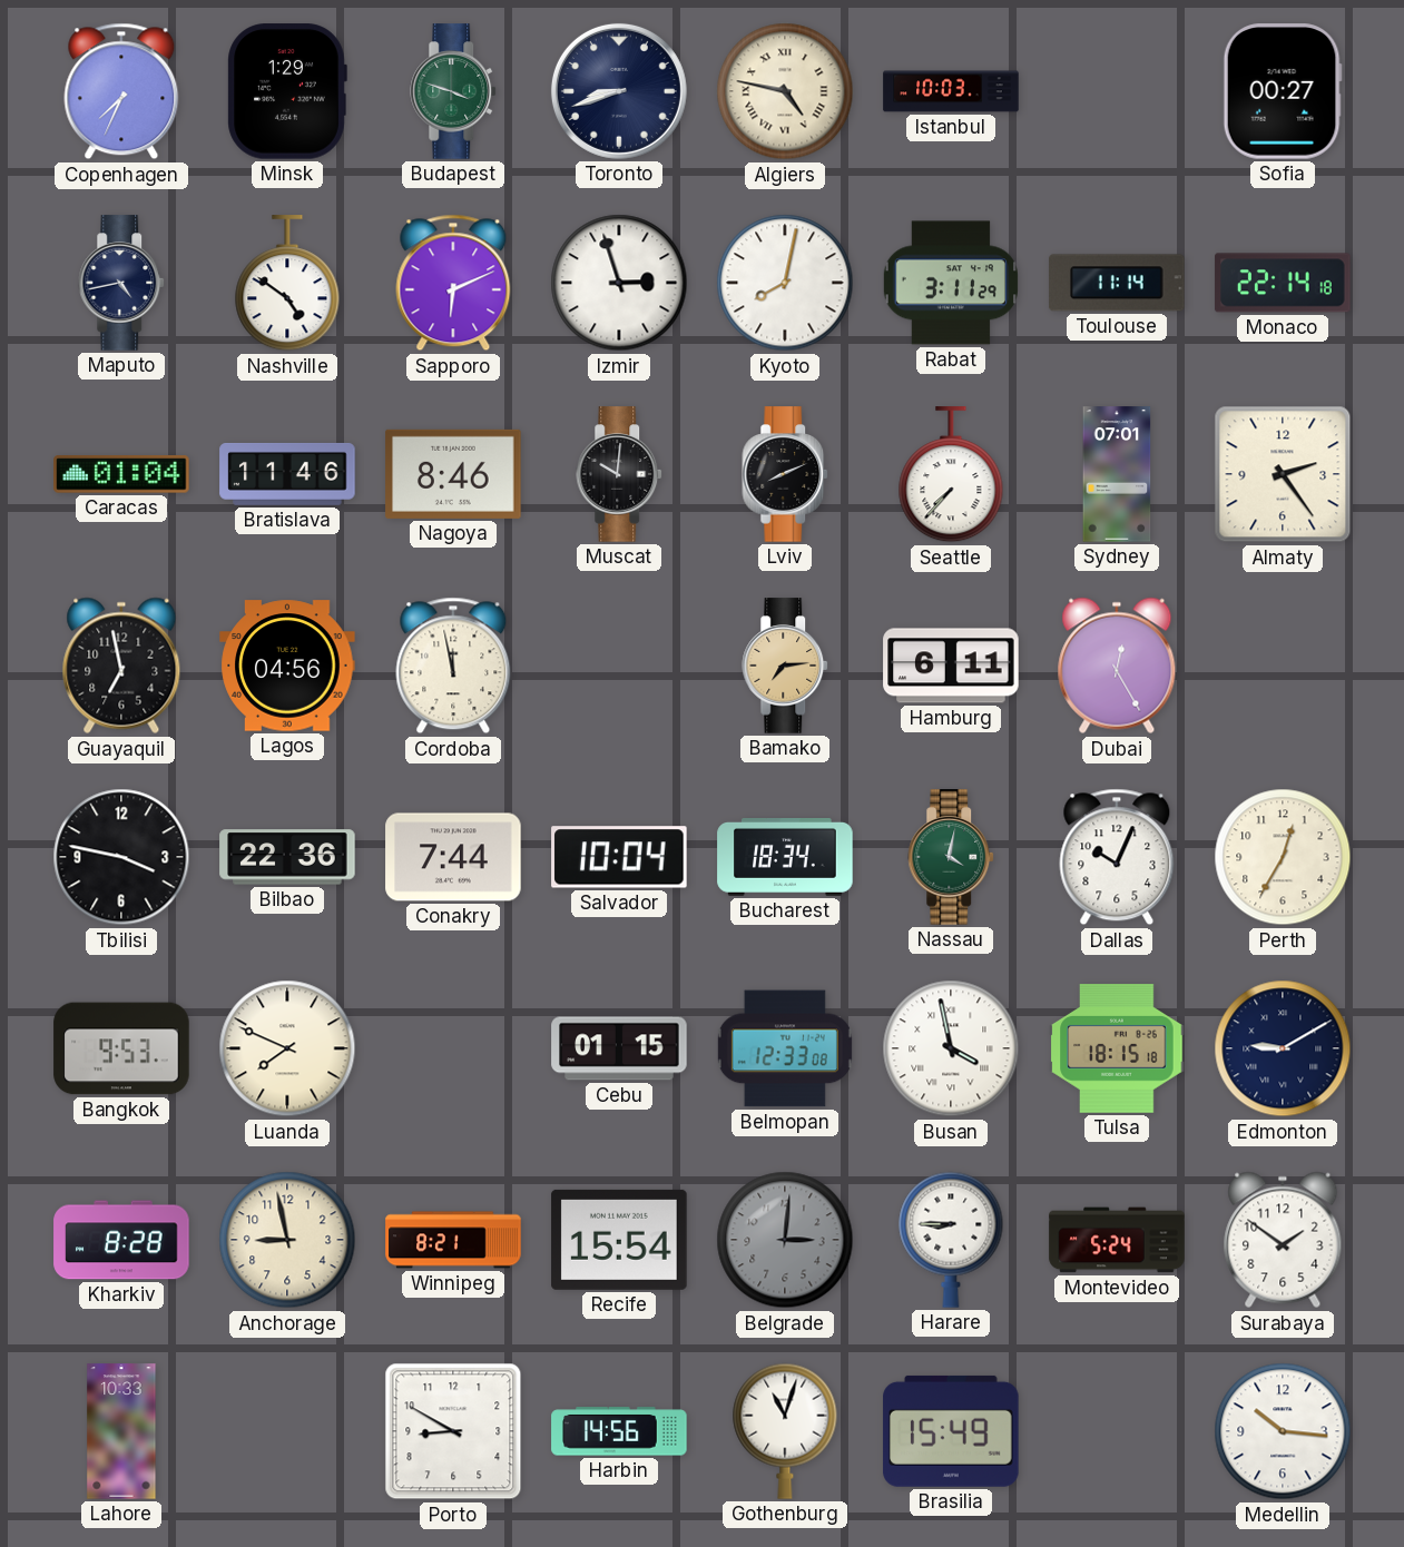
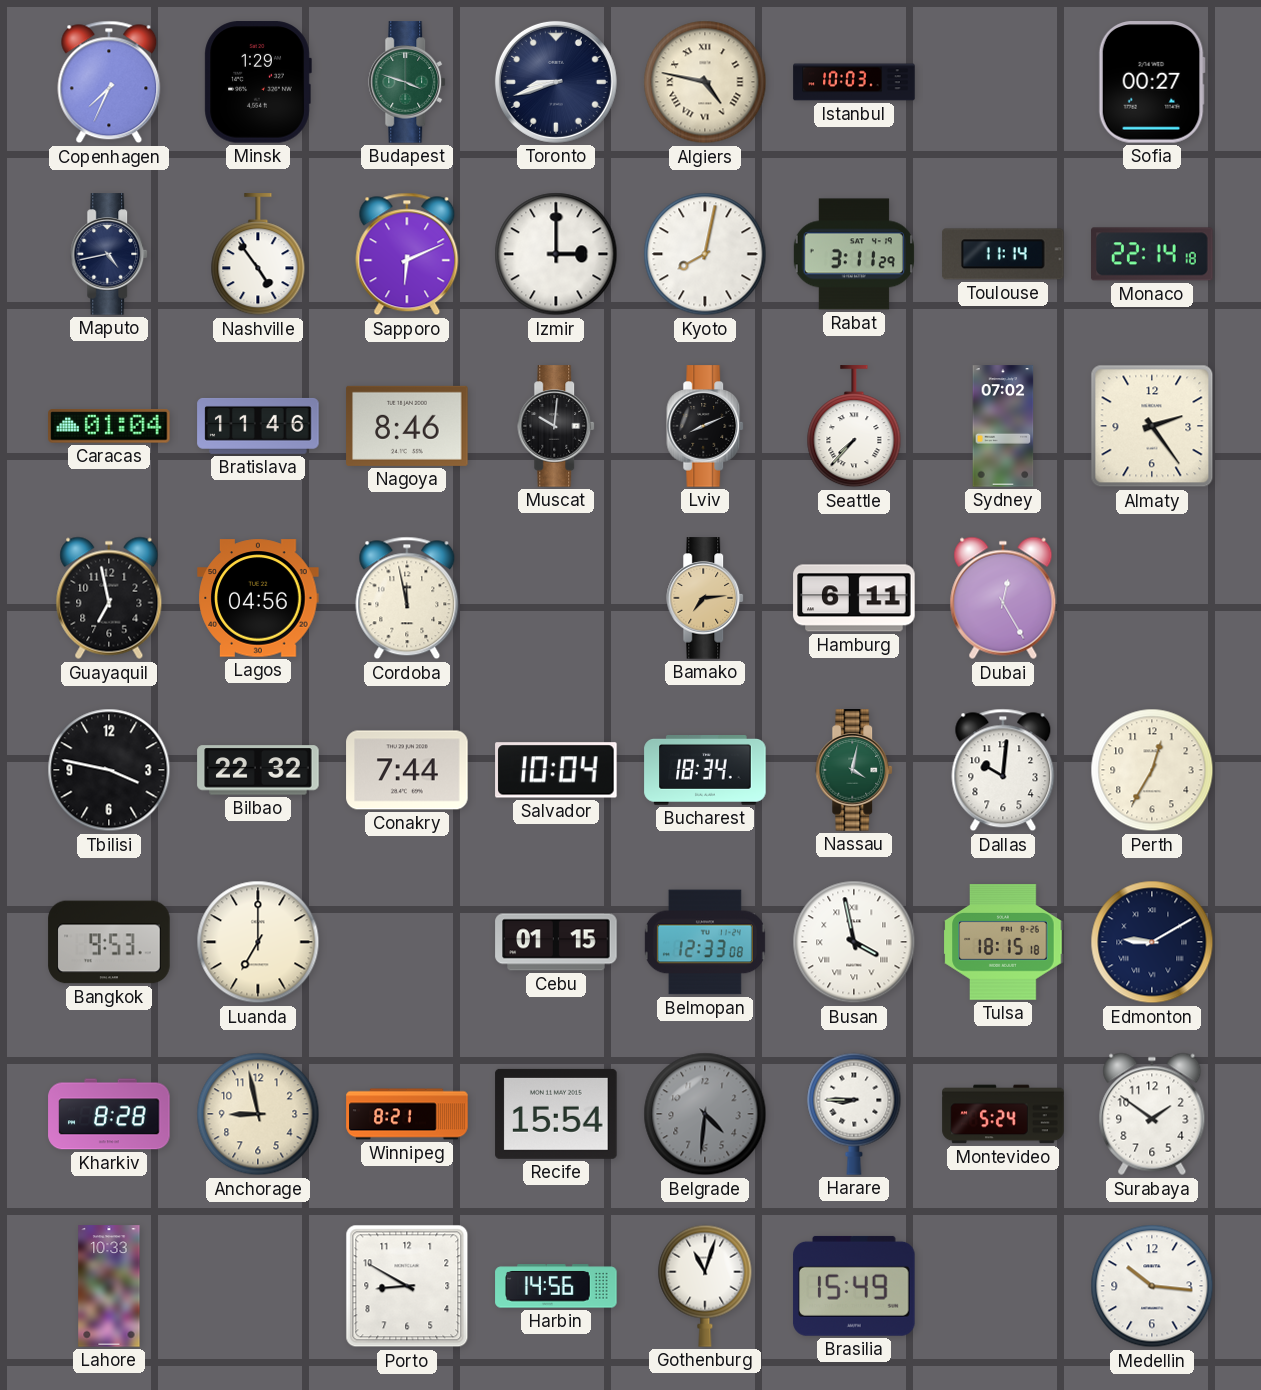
Nashville: 4:51 -> 4:54
Izmir: 2:57 -> 3:00
Sydney: 07:01 -> 07:02
Bilbao: 22:36 -> 22:32
Dallas: 10:04 -> 10:01
Luanda: 7:49 -> 7:00
Belgrade: 3:01 -> 4:31
